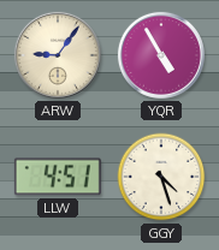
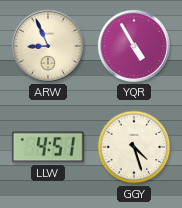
ARW: 9:06 -> 8:56
